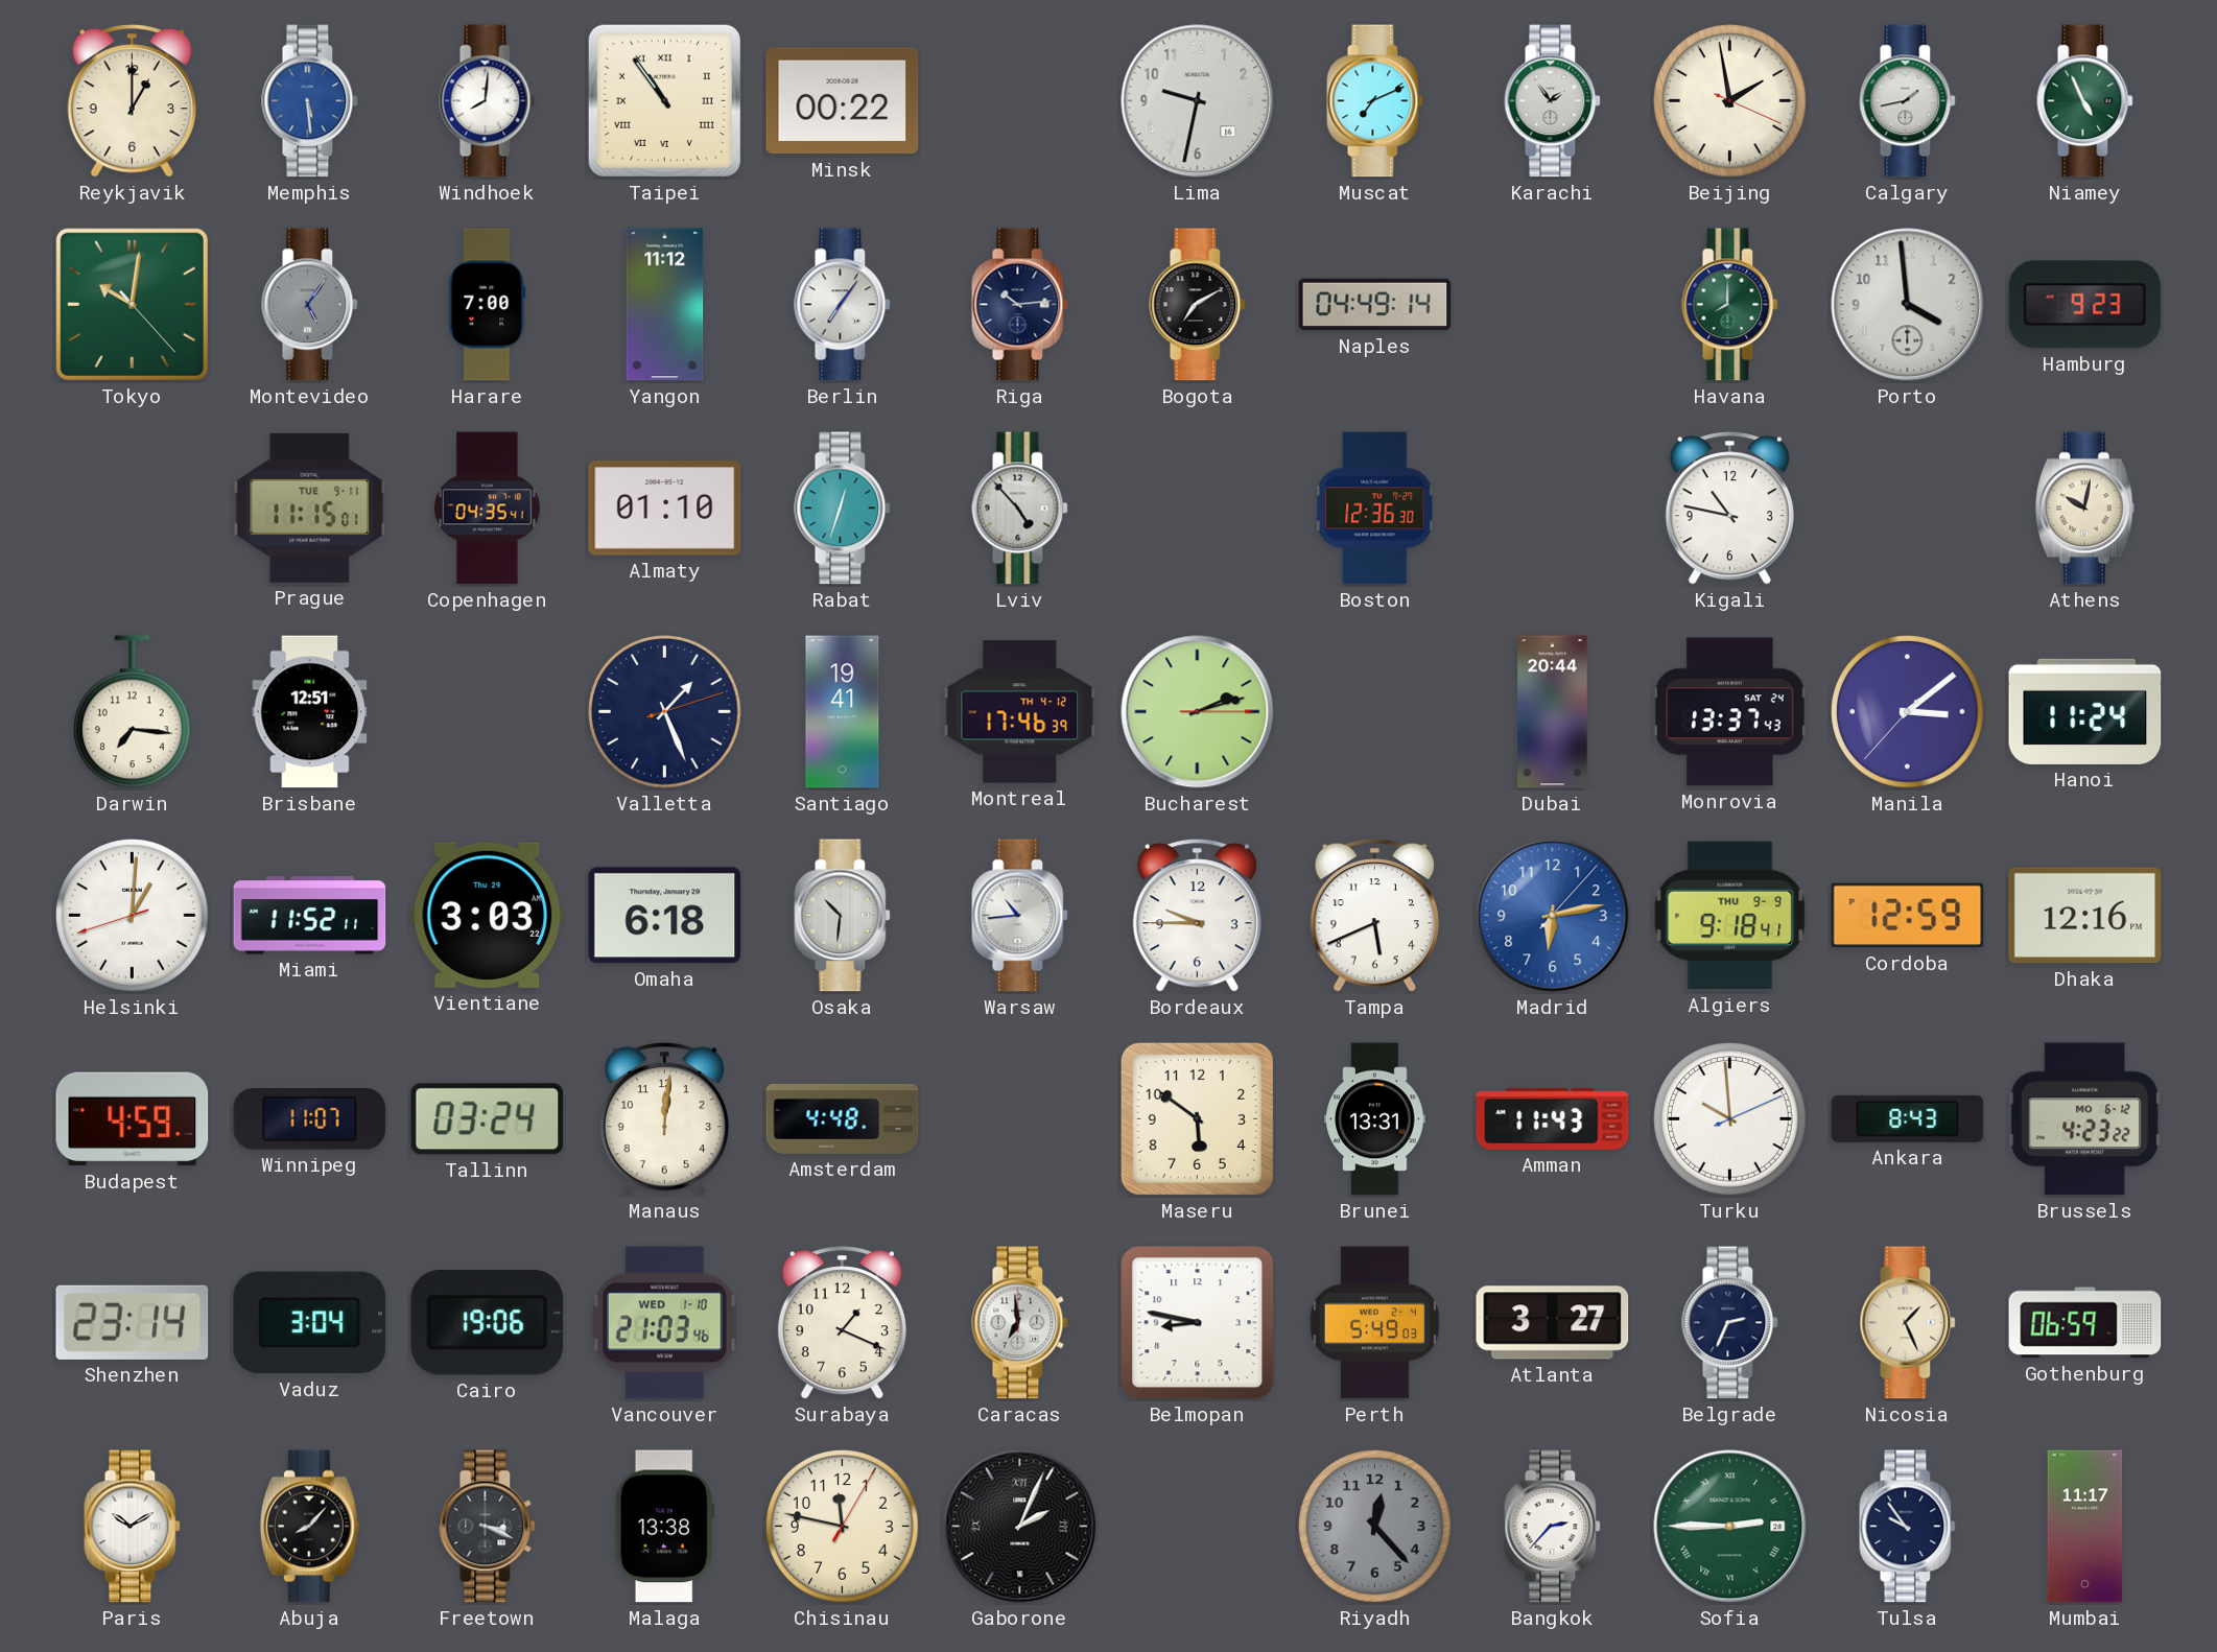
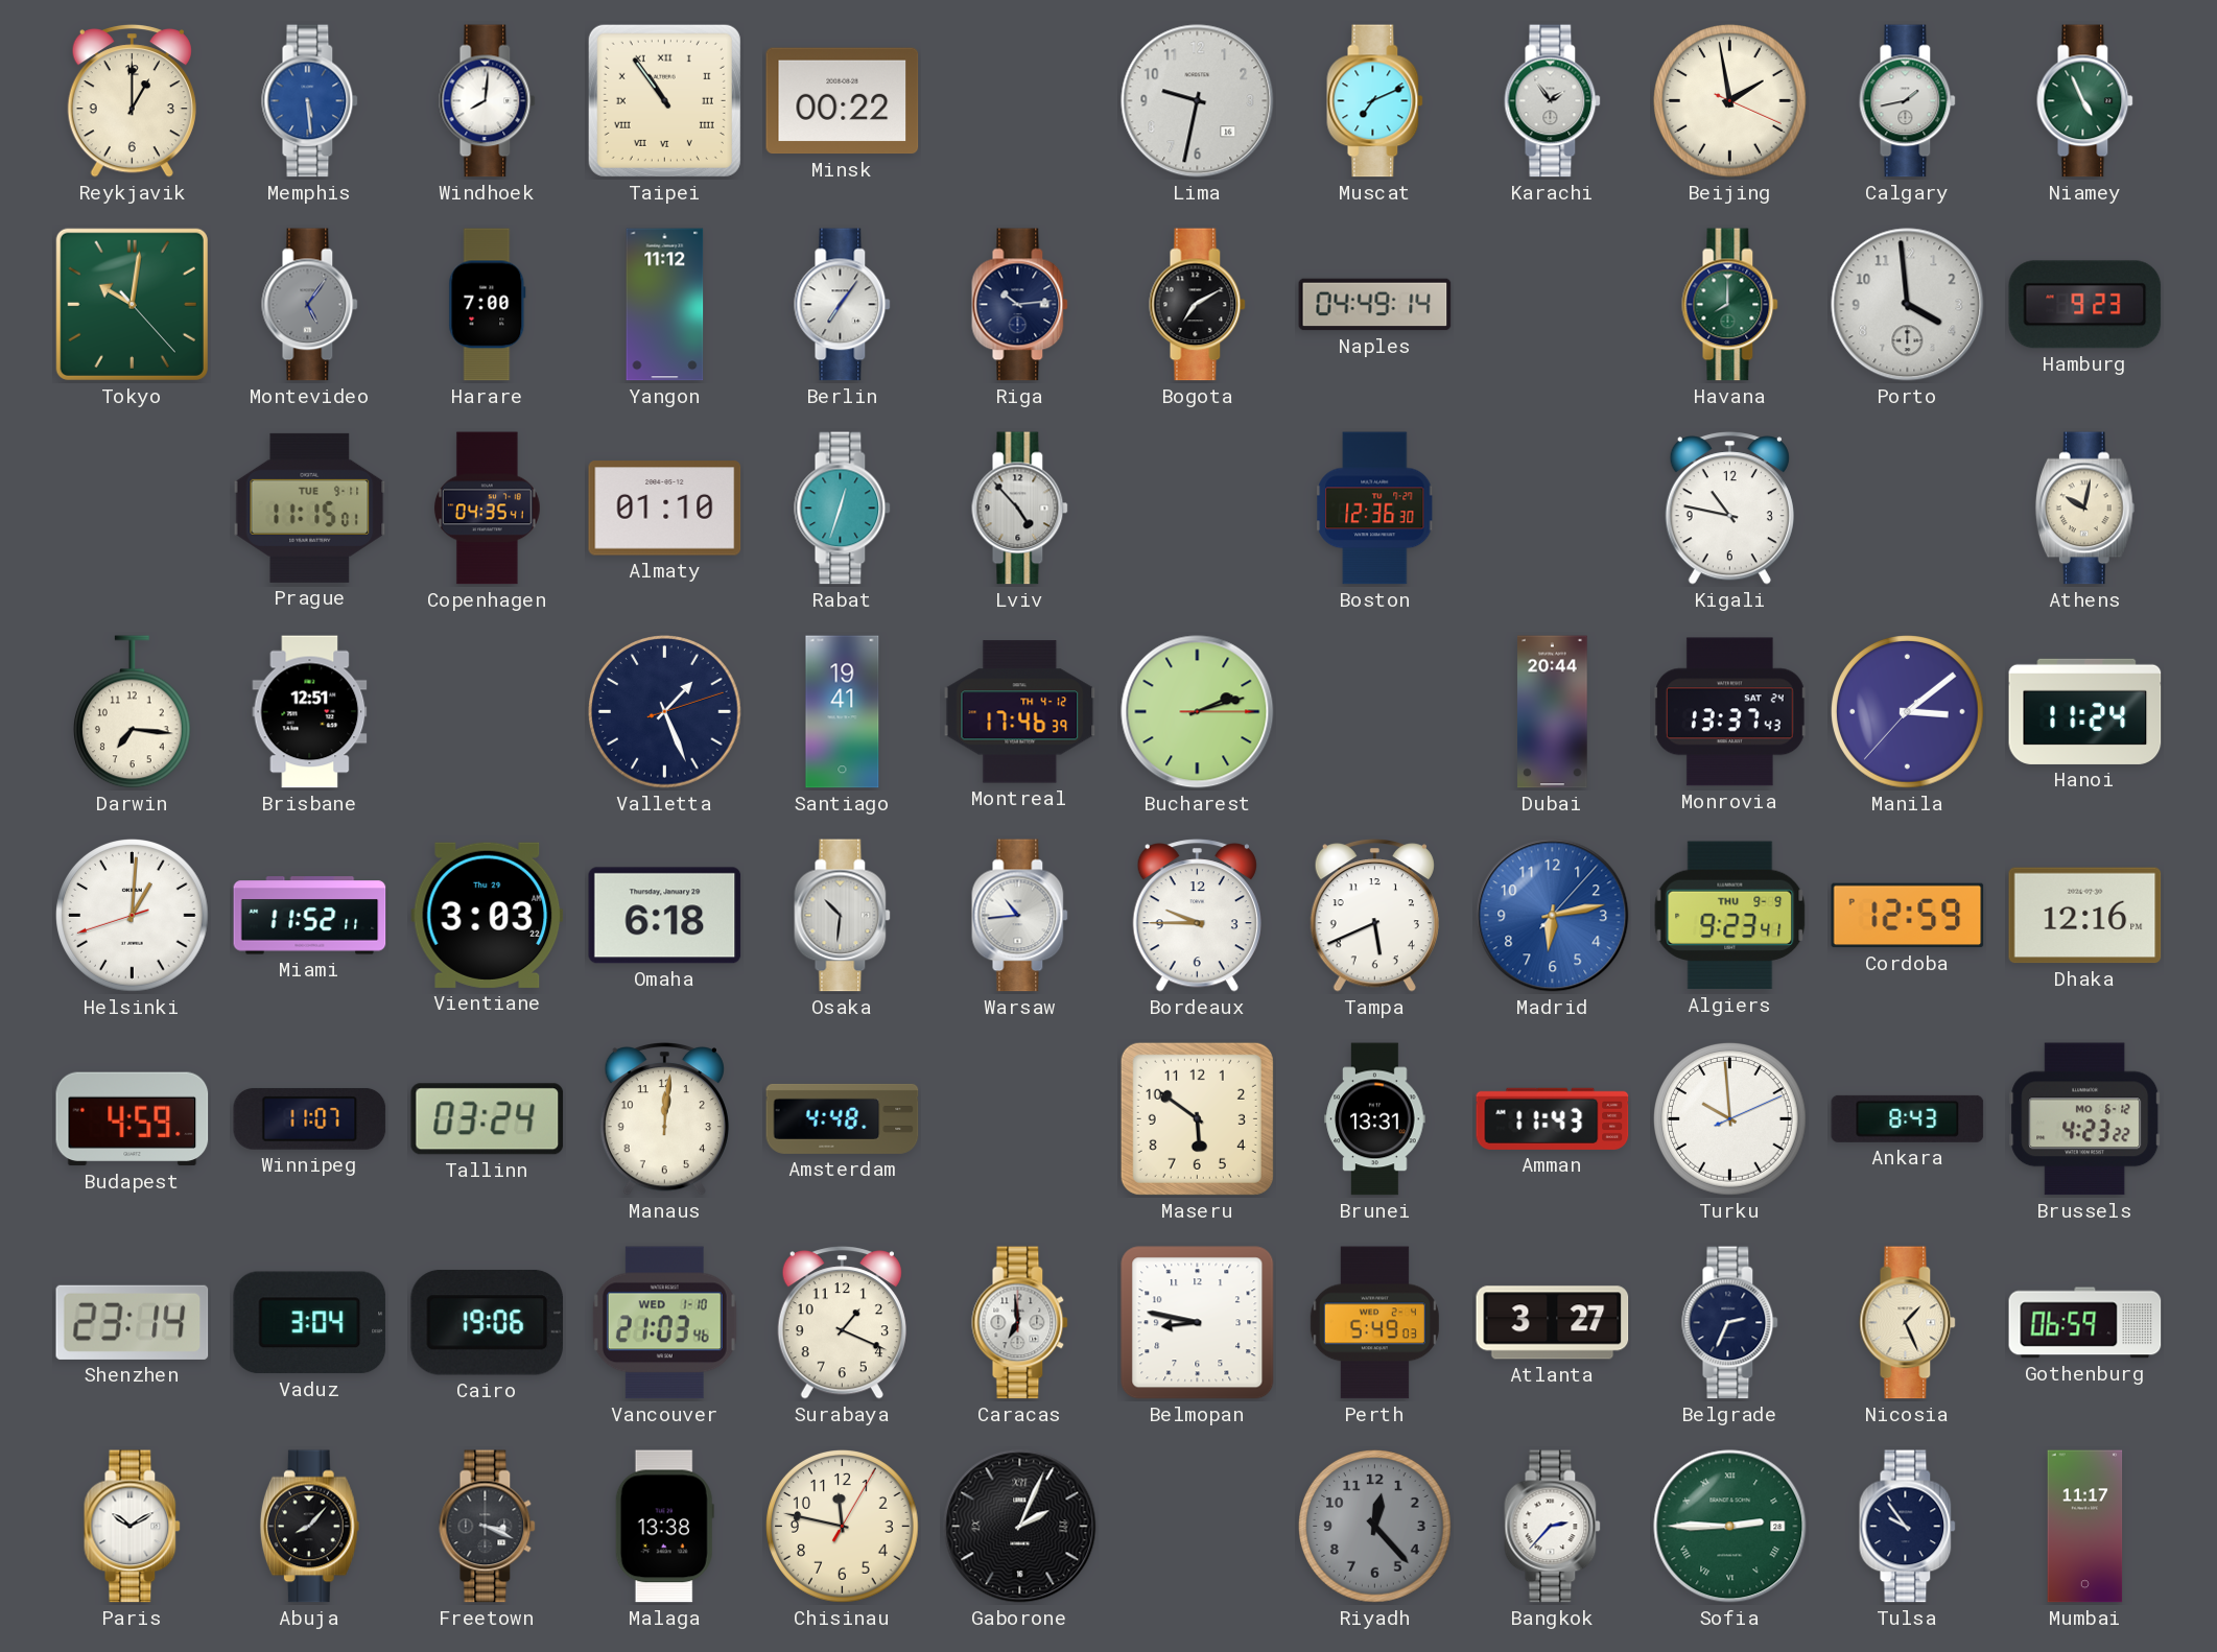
Algiers: 9:18 -> 9:23
